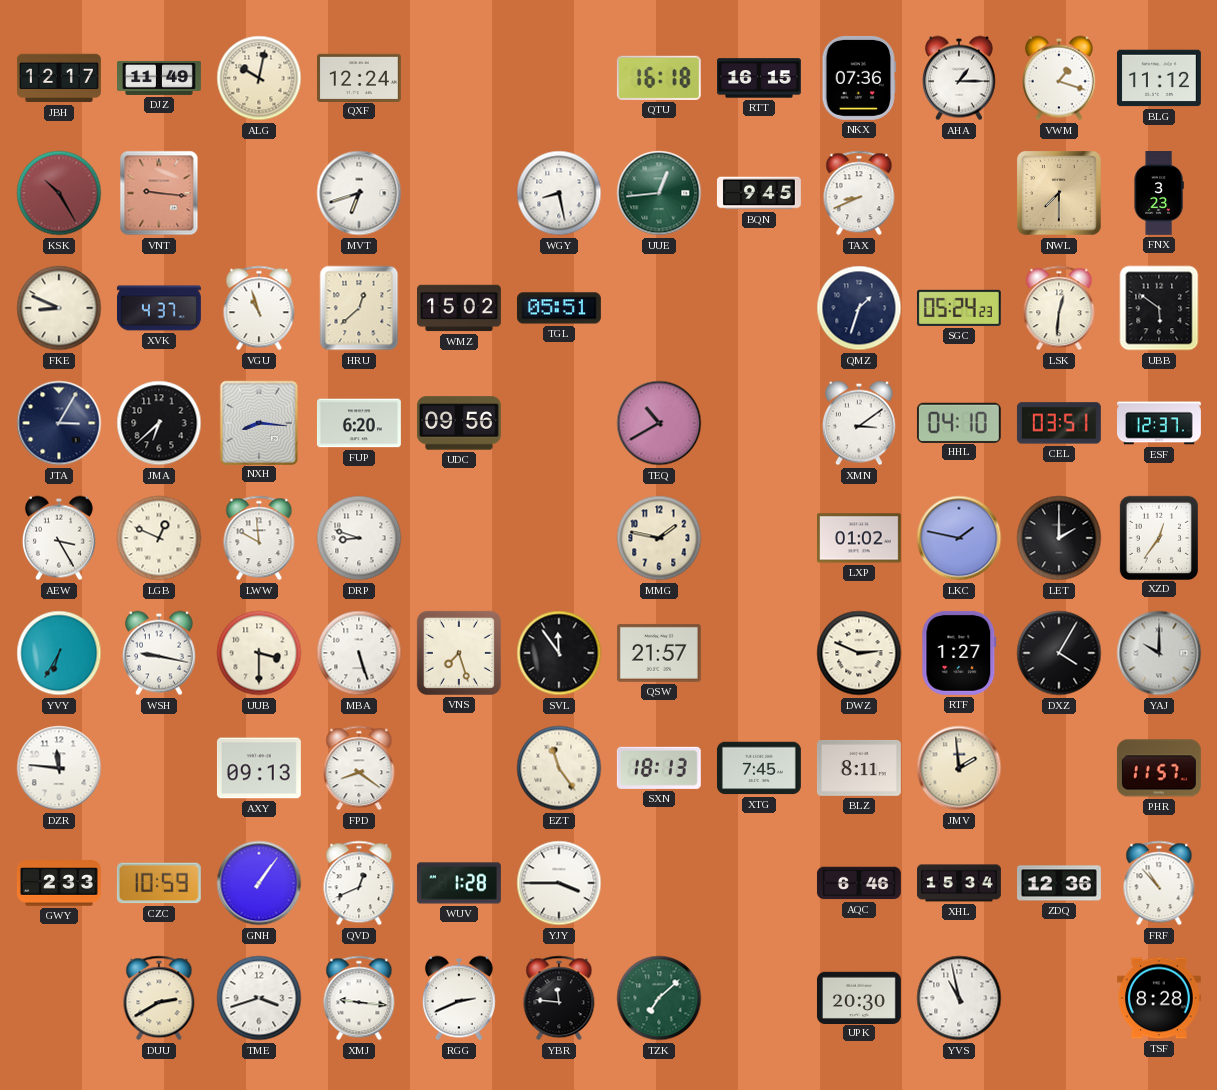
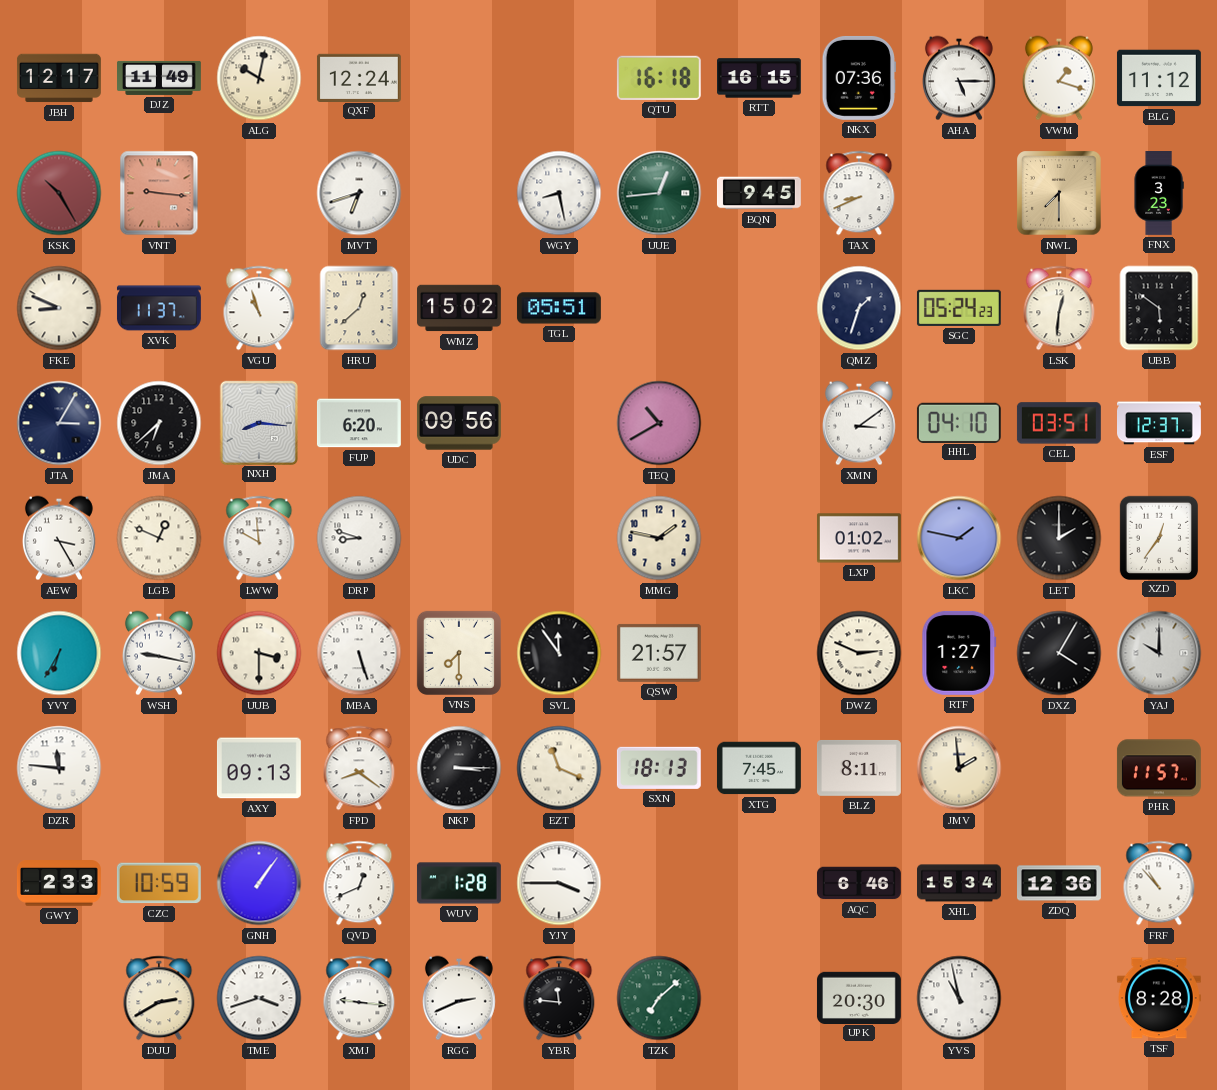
AHA: 1:15 -> 5:15
XVK: 4:37 -> 11:37
VNS: 7:27 -> 7:30
NKP: none -> 3:15
EZT: 11:24 -> 11:19
